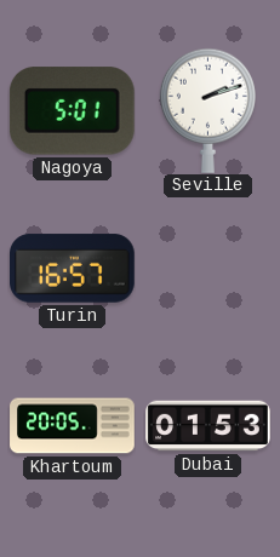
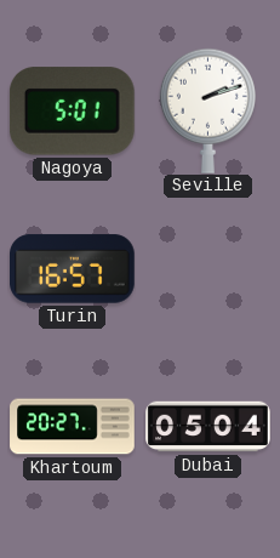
Khartoum: 20:05 -> 20:27
Dubai: 01:53 -> 05:04
